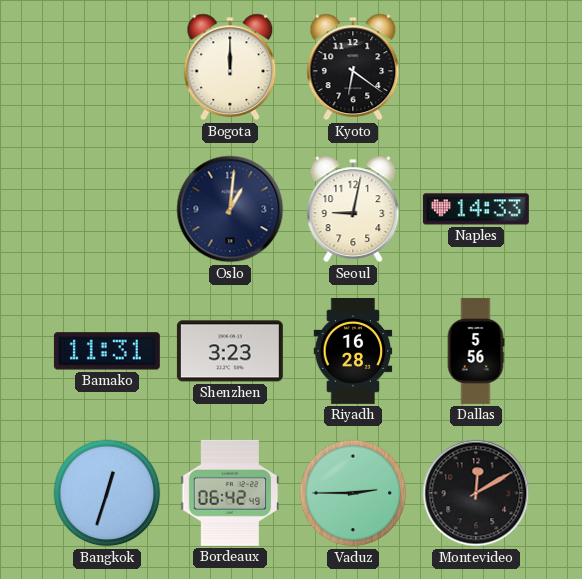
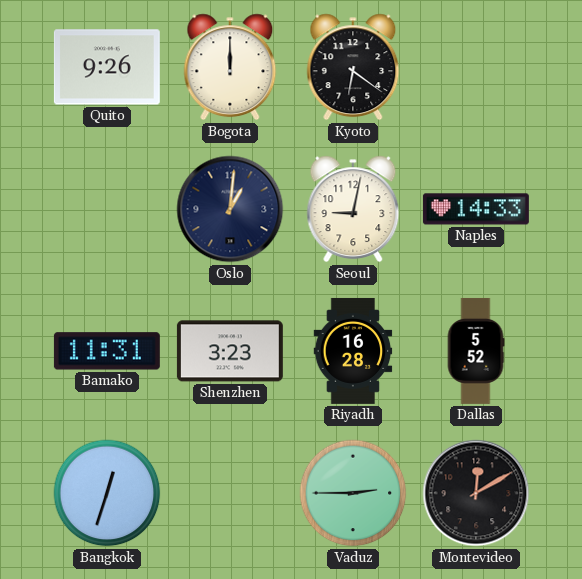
Quito: none -> 9:26
Dallas: 5:56 -> 5:52
Bordeaux: 06:42 -> none
